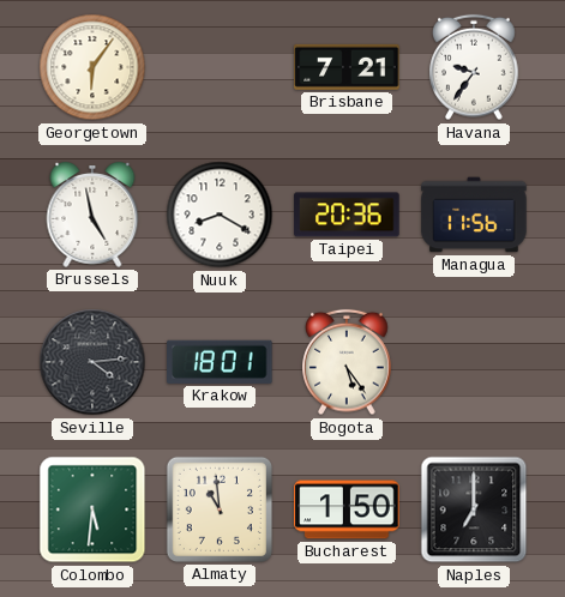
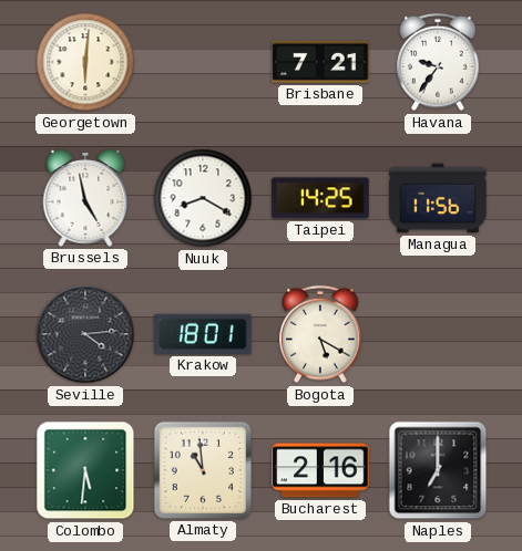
Georgetown: 6:06 -> 6:01
Taipei: 20:36 -> 14:25
Bogota: 5:24 -> 5:20
Bucharest: 1:50 -> 2:16
